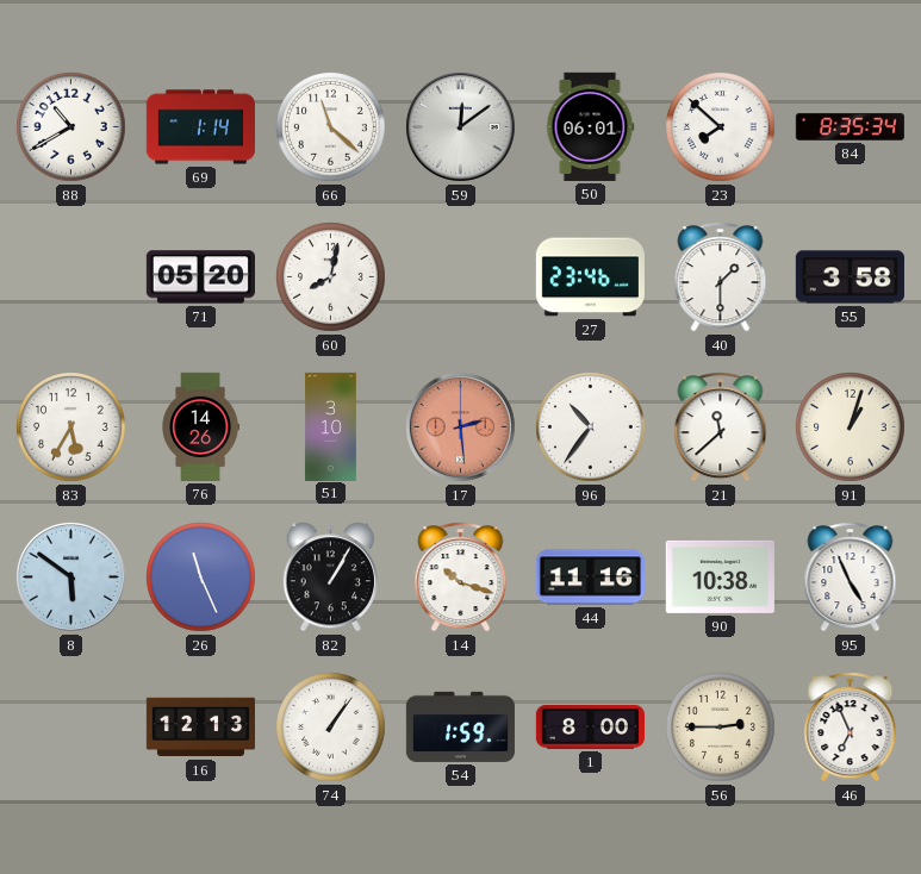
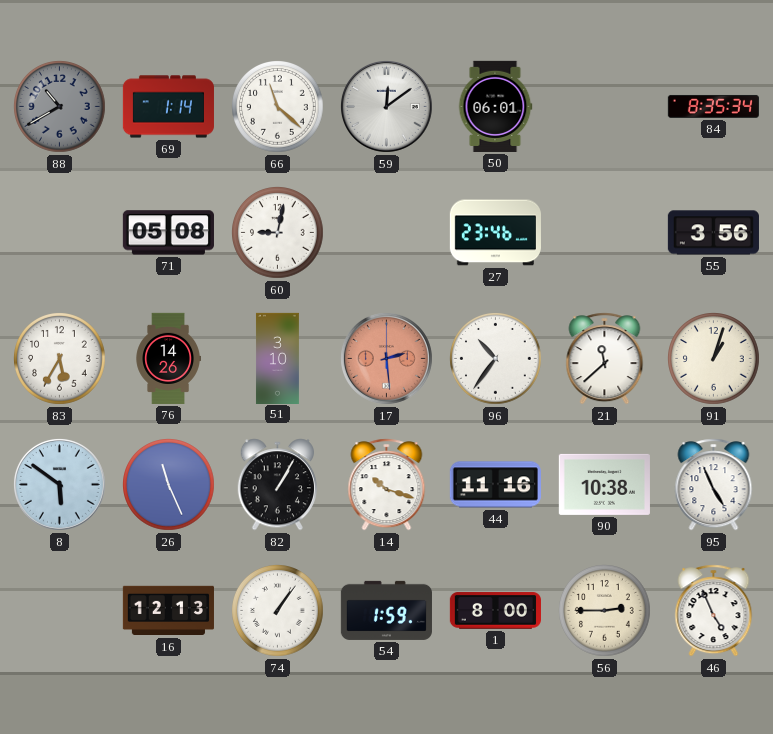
88 dial: white -> grey
23: 7:52 -> none
71: 05:20 -> 05:08
60: 8:02 -> 9:02
40: 1:30 -> none
55: 3:58 -> 3:56
46: 6:56 -> 4:56
